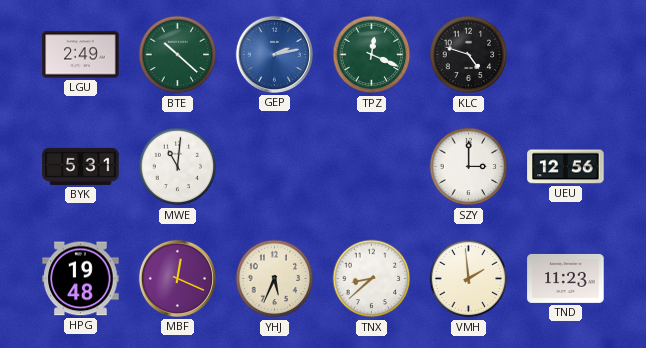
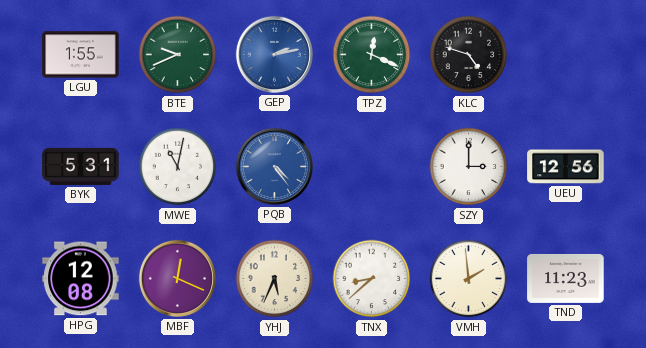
LGU: 2:49 -> 1:55
BTE: 10:22 -> 9:41
MWE: 11:01 -> 11:02
PQB: none -> 4:24
HPG: 19:48 -> 12:08
